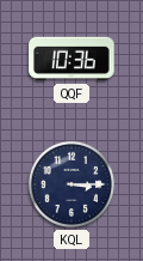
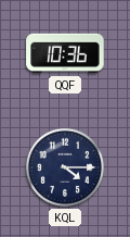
KQL: 3:15 -> 4:15
